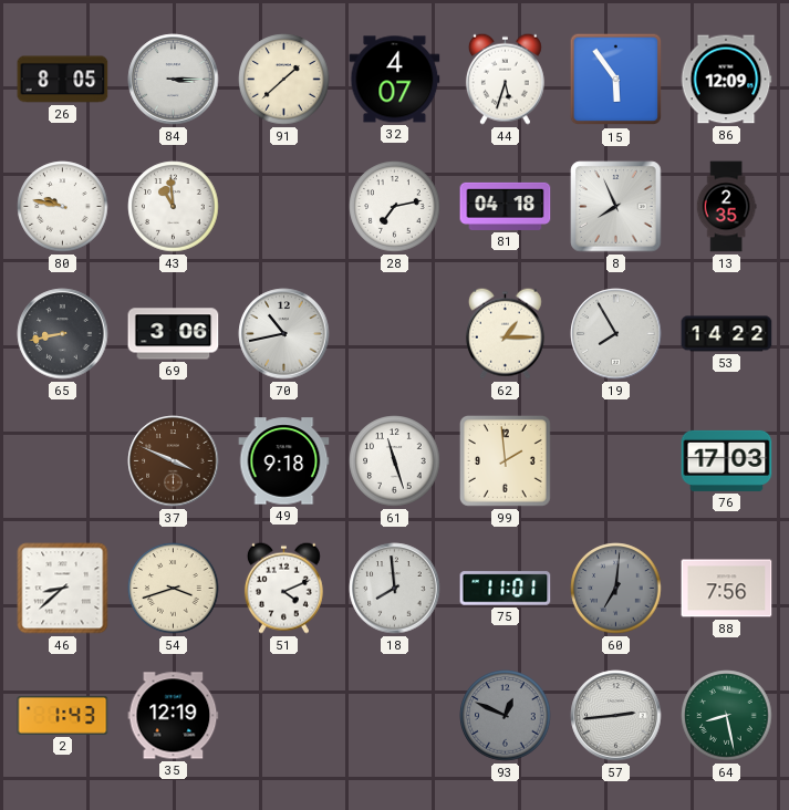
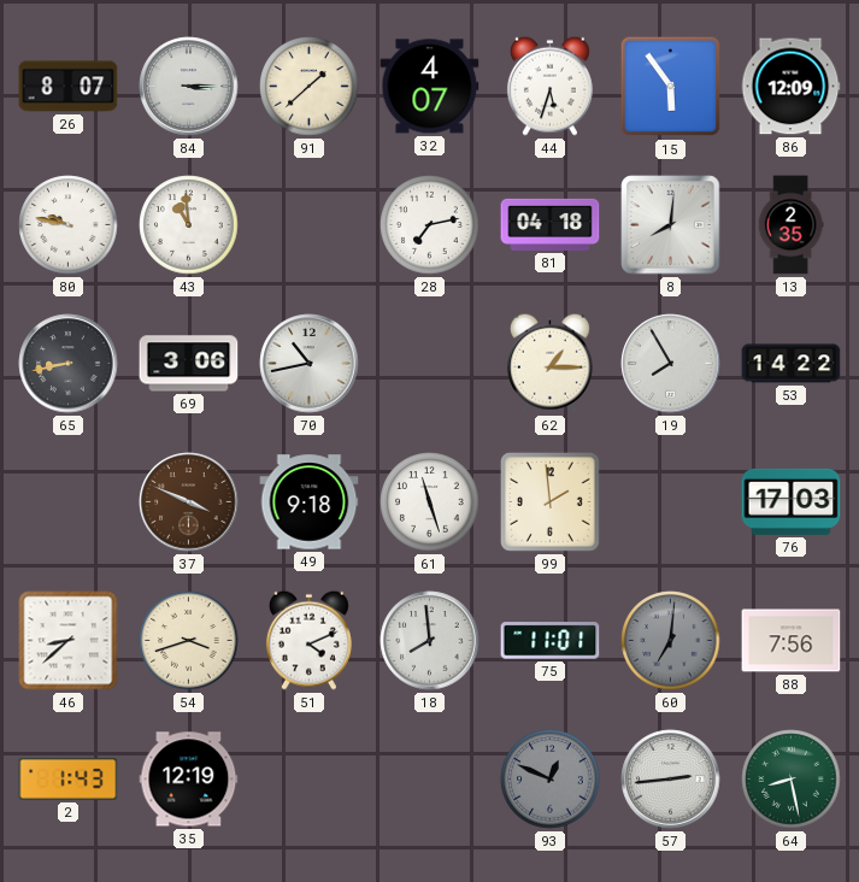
26: 8:05 -> 8:07
8: 7:56 -> 8:01
